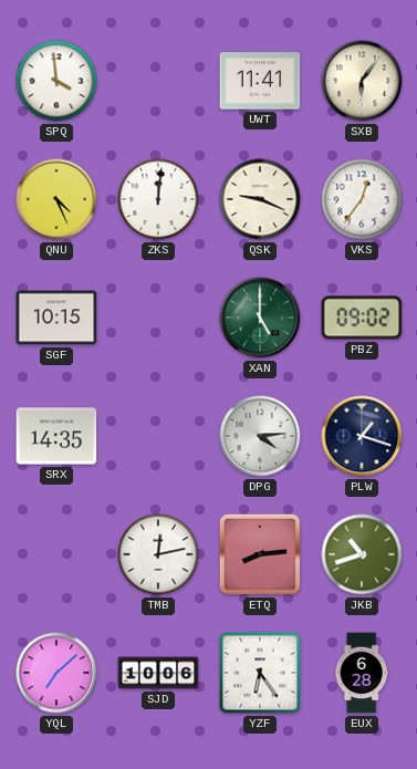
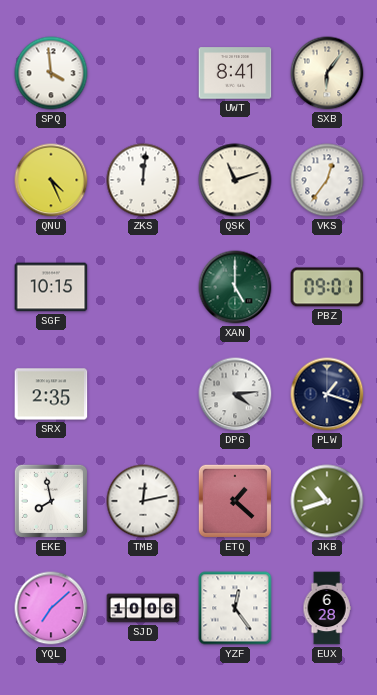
UWT: 11:41 -> 8:41
QSK: 9:19 -> 11:12
PBZ: 09:02 -> 09:01
SRX: 14:35 -> 2:35
EKE: none -> 7:58
ETQ: 8:14 -> 1:22
YZF: 6:24 -> 12:24
